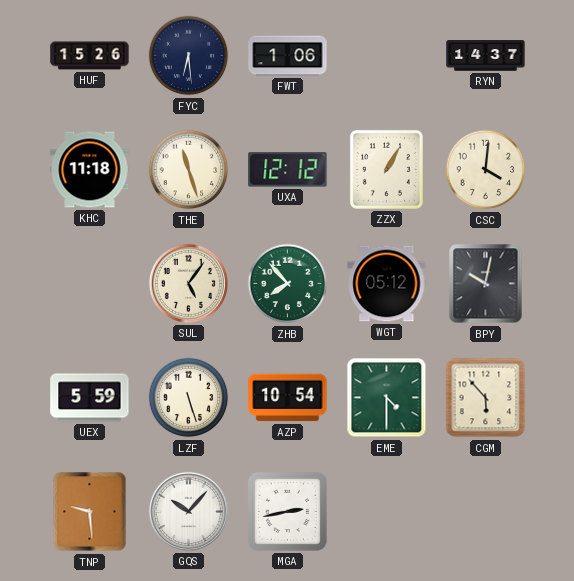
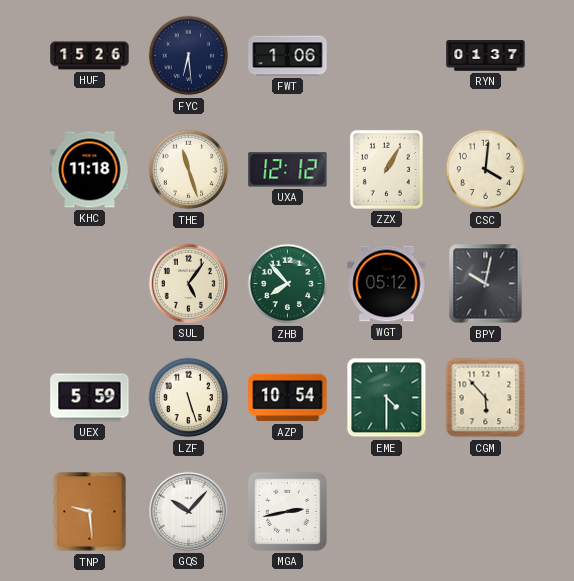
RYN: 14:37 -> 01:37
